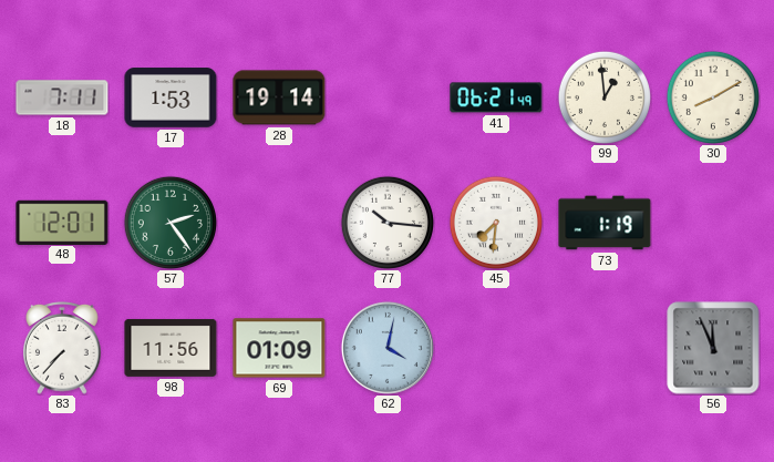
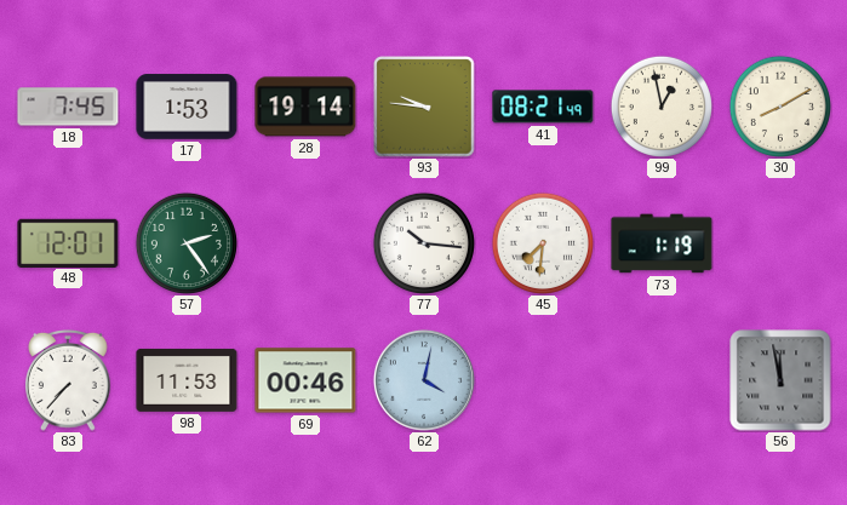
18: 7:11 -> 7:45
93: none -> 9:46
41: 06:21 -> 08:21
99: 12:59 -> 12:58
98: 11:56 -> 11:53
69: 01:09 -> 00:46
56: 11:56 -> 11:58
